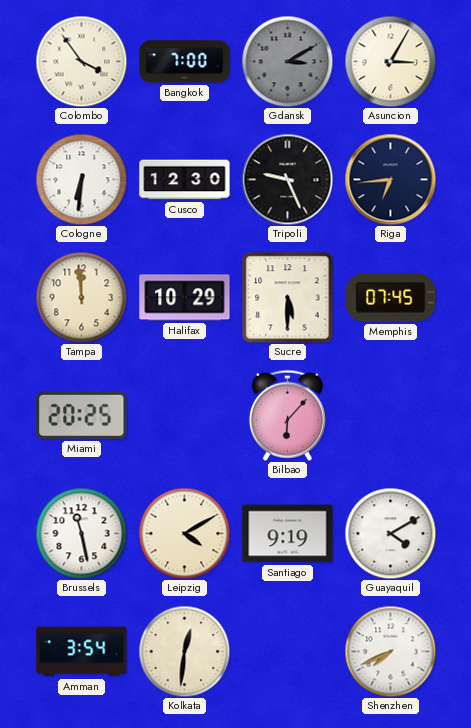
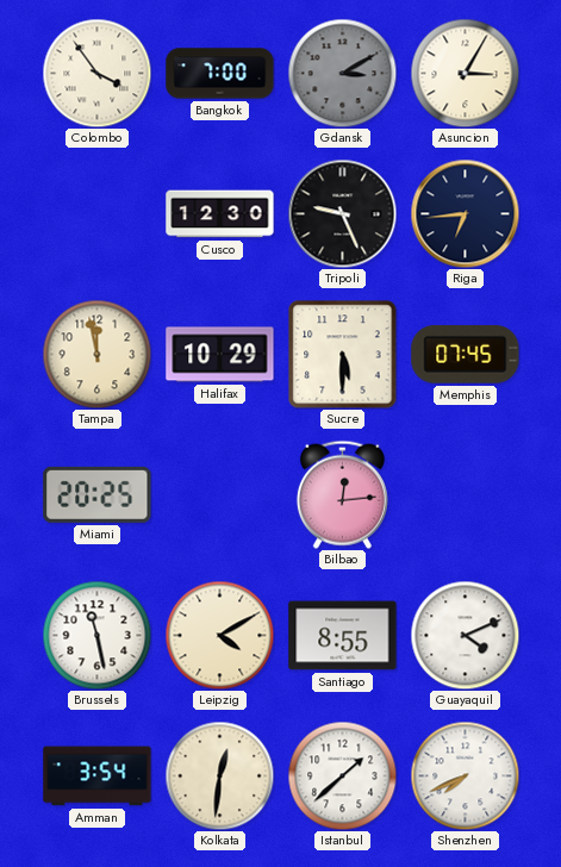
Cologne: 6:31 -> none
Tampa: 11:59 -> 11:58
Bilbao: 6:07 -> 12:14
Santiago: 9:19 -> 8:55
Guayaquil: 4:10 -> 4:11
Istanbul: none -> 1:38
